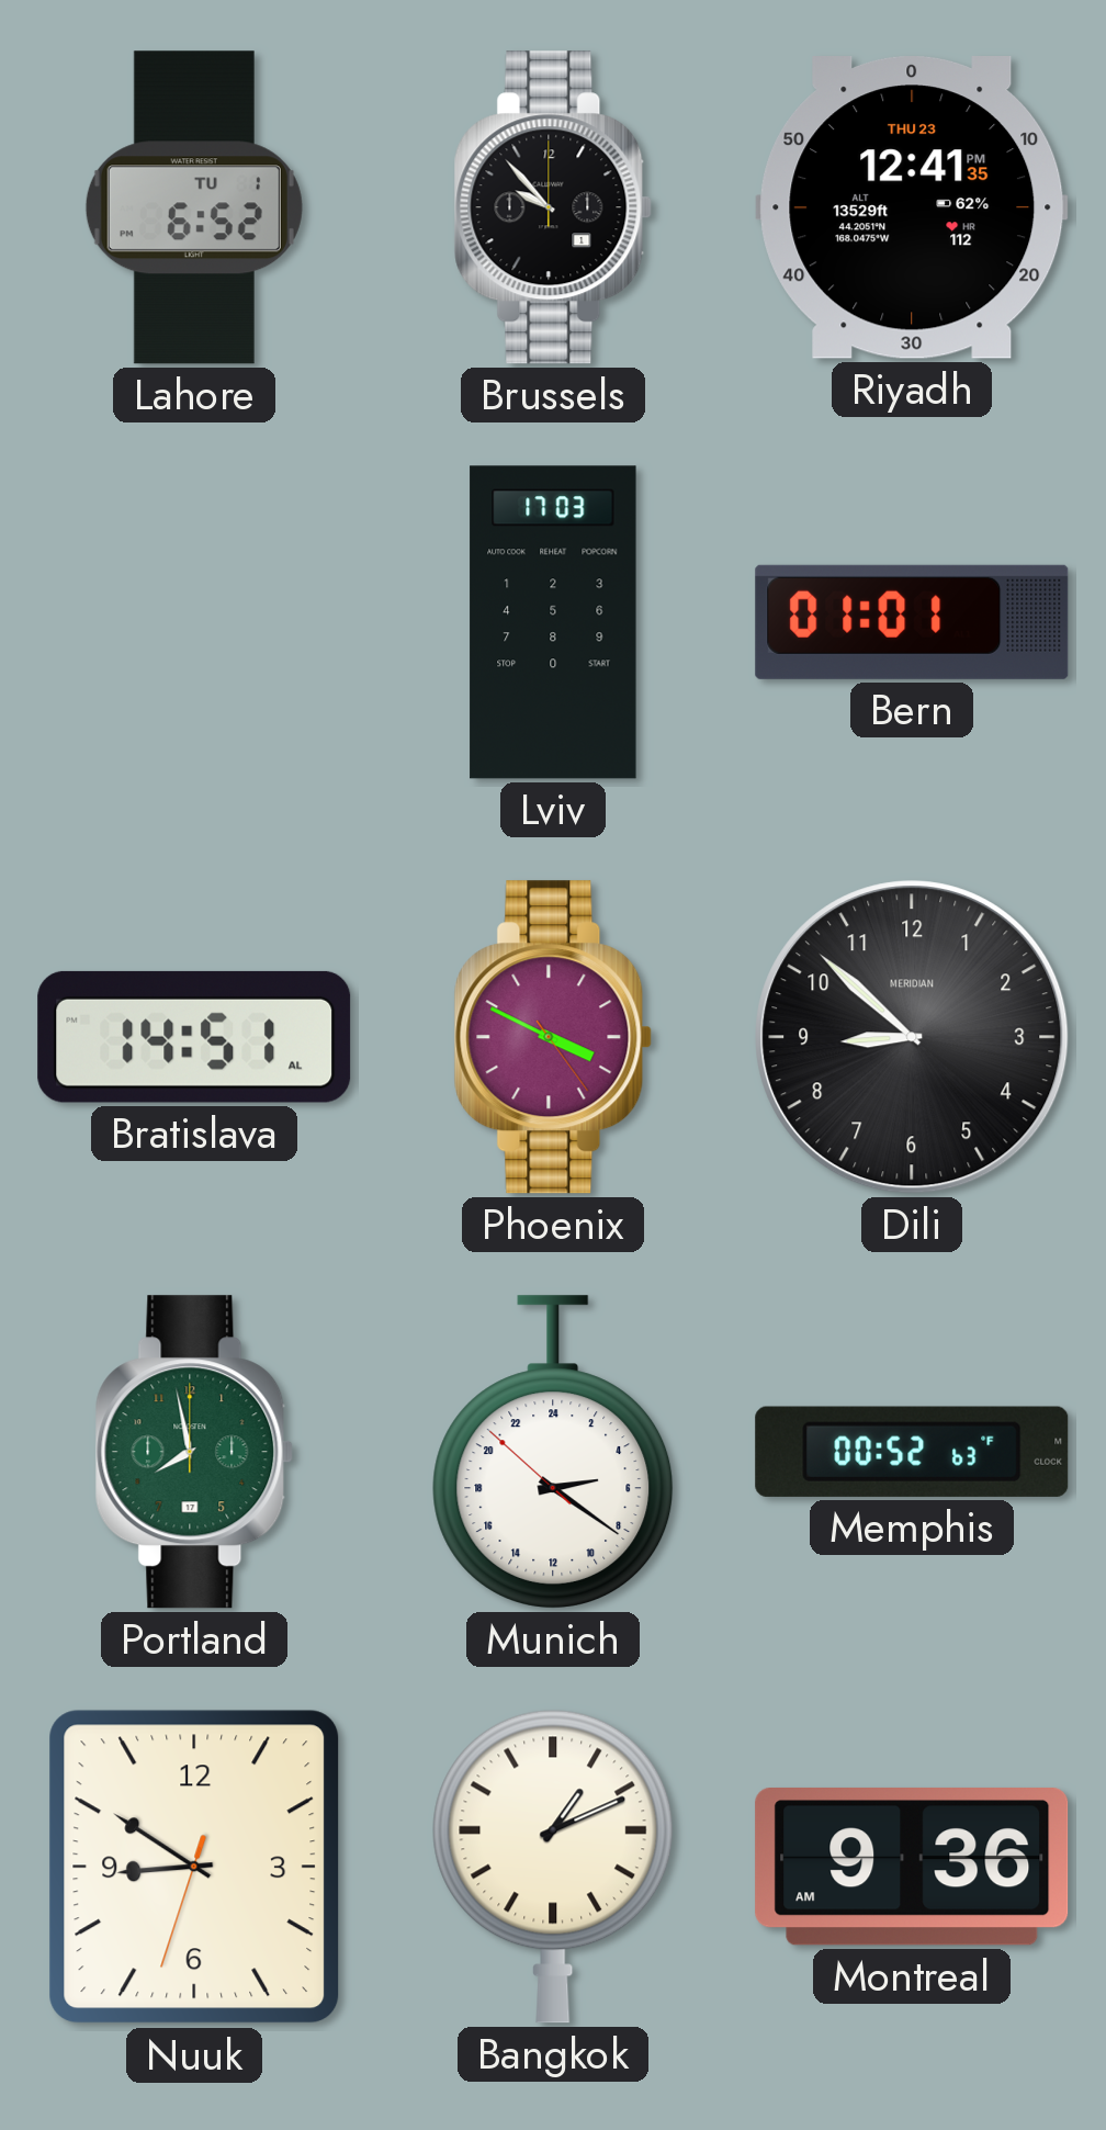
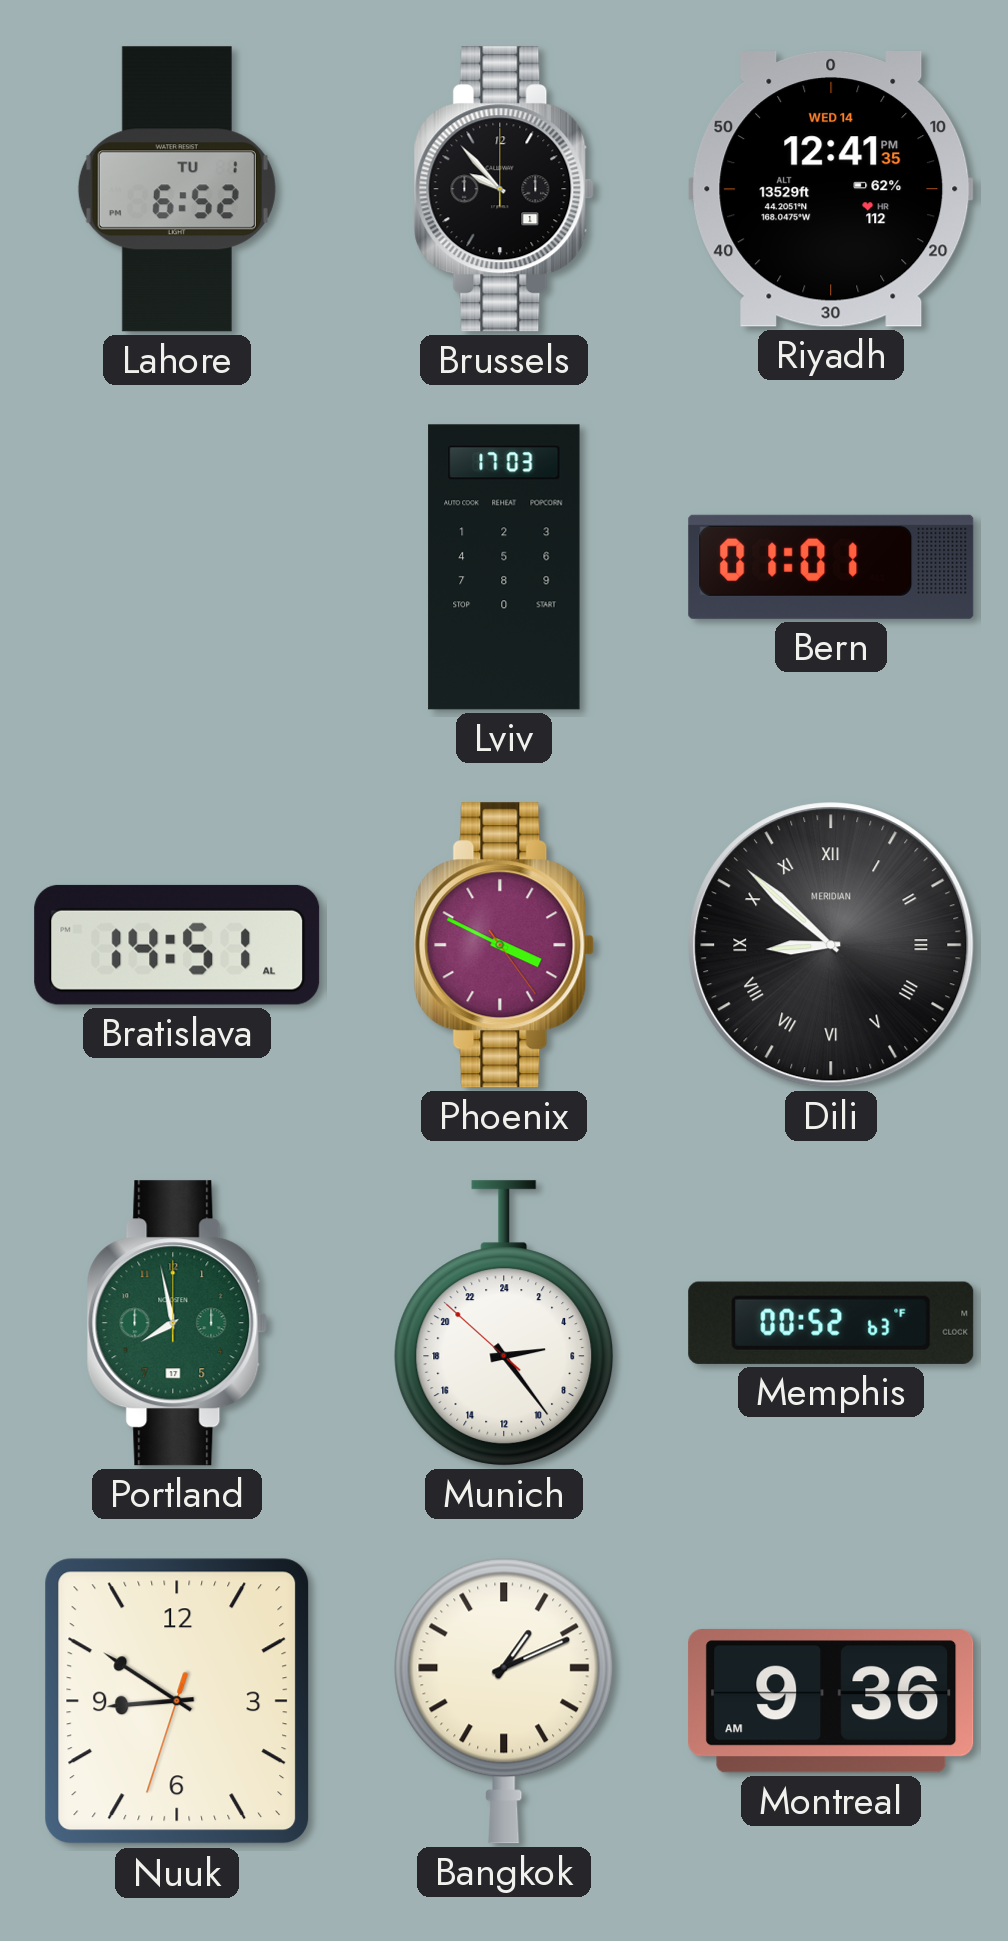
Riyadh date: THU 23 -> WED 14
Dili numerals: Arabic -> Roman
Munich: 5:20 -> 5:23
